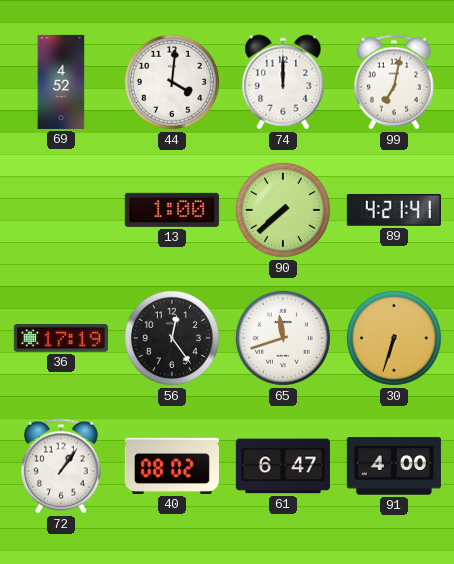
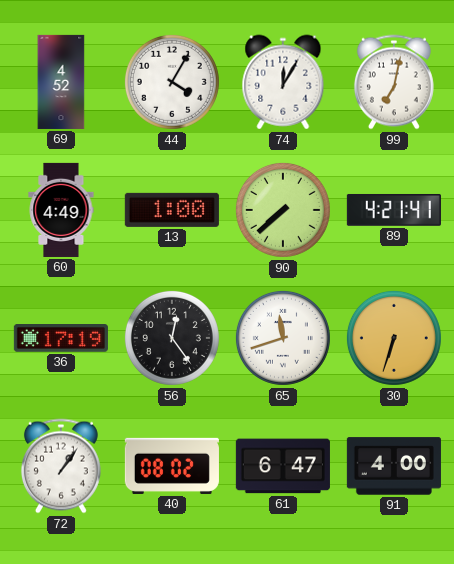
44: 4:01 -> 4:05
74: 12:00 -> 12:05
60: none -> 4:49
